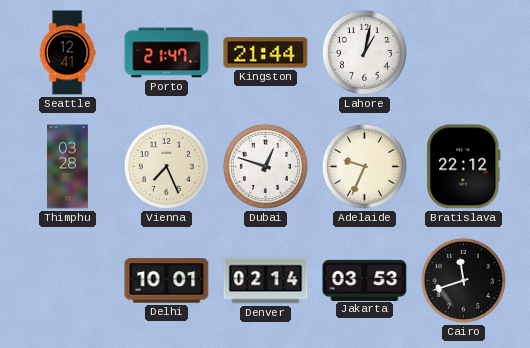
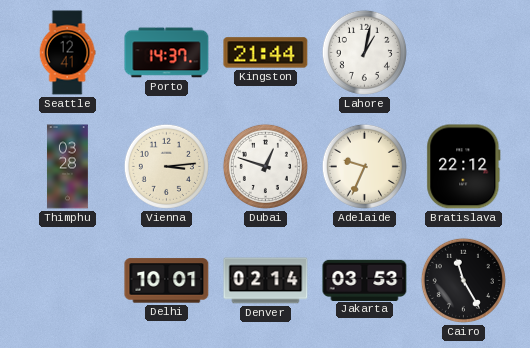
Porto: 21:47 -> 14:37
Vienna: 7:26 -> 3:14
Cairo: 11:42 -> 11:25
